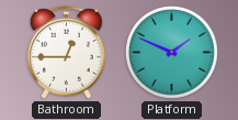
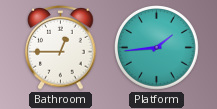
Platform: 1:49 -> 1:44
